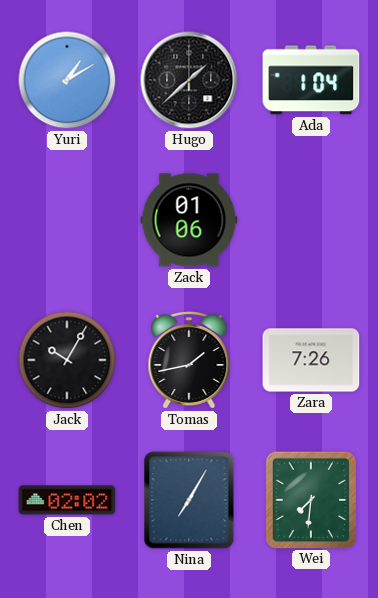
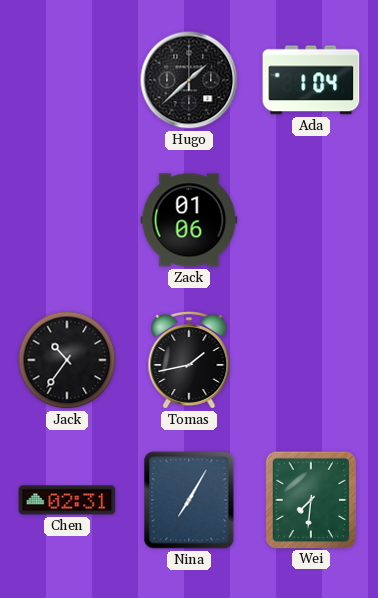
Yuri: 1:10 -> none
Jack: 10:05 -> 10:36
Zara: 7:26 -> none
Chen: 02:02 -> 02:31
